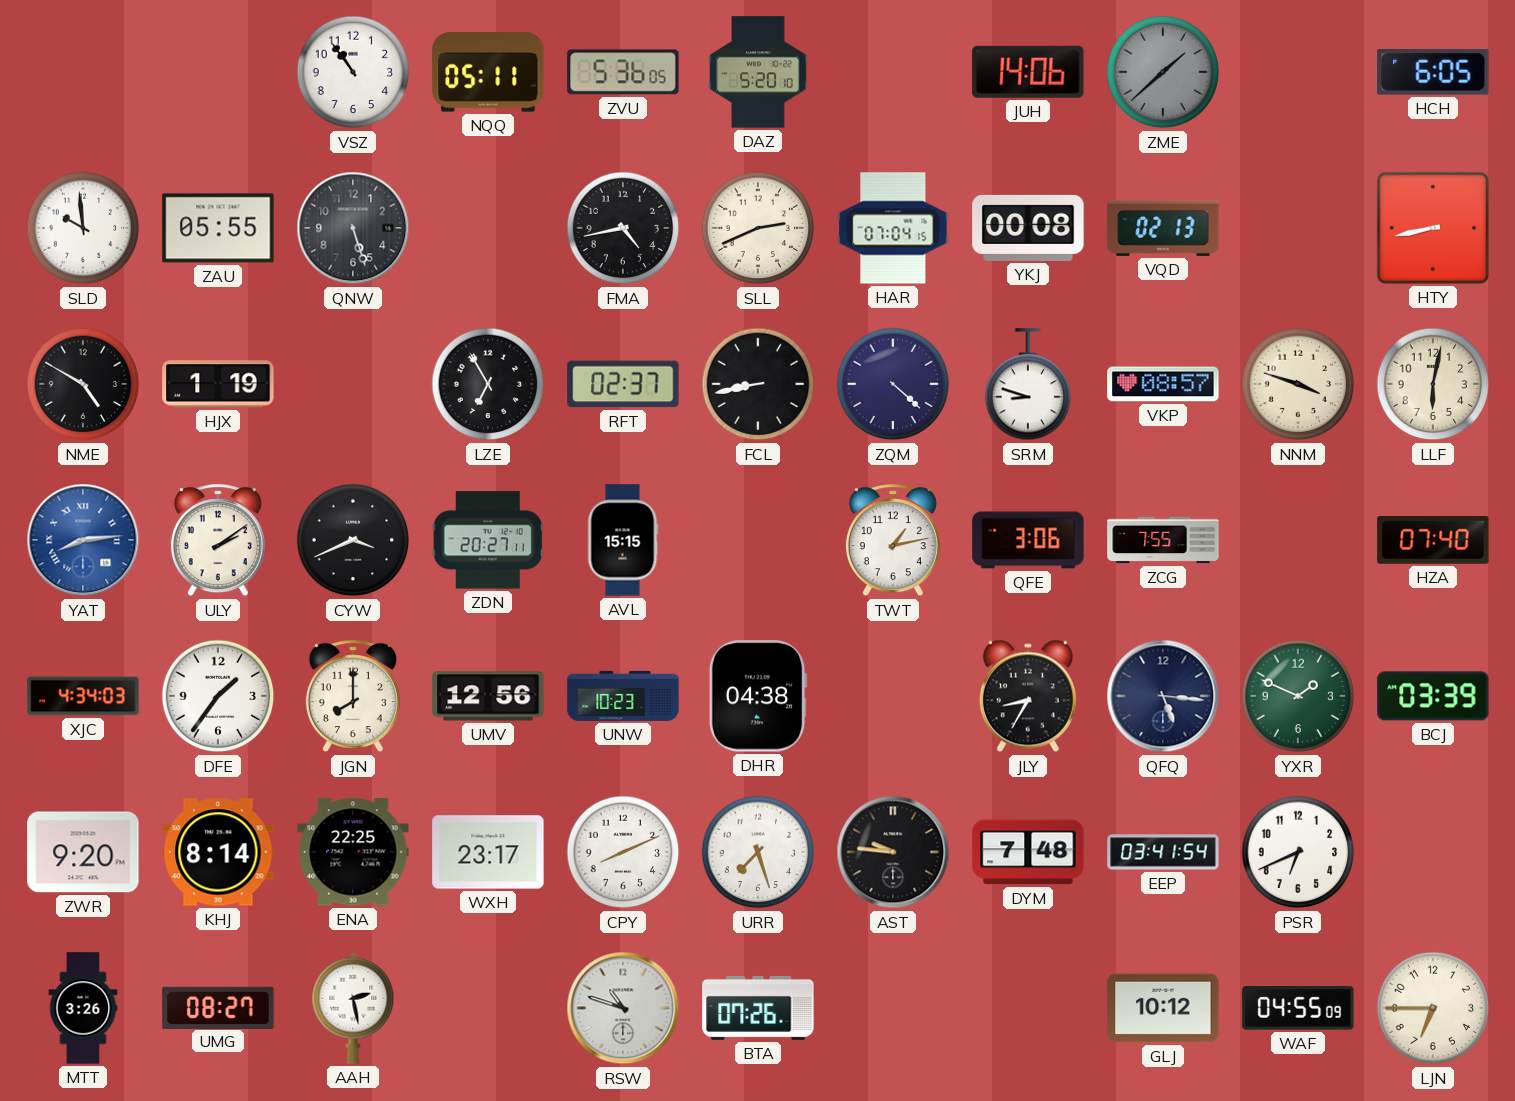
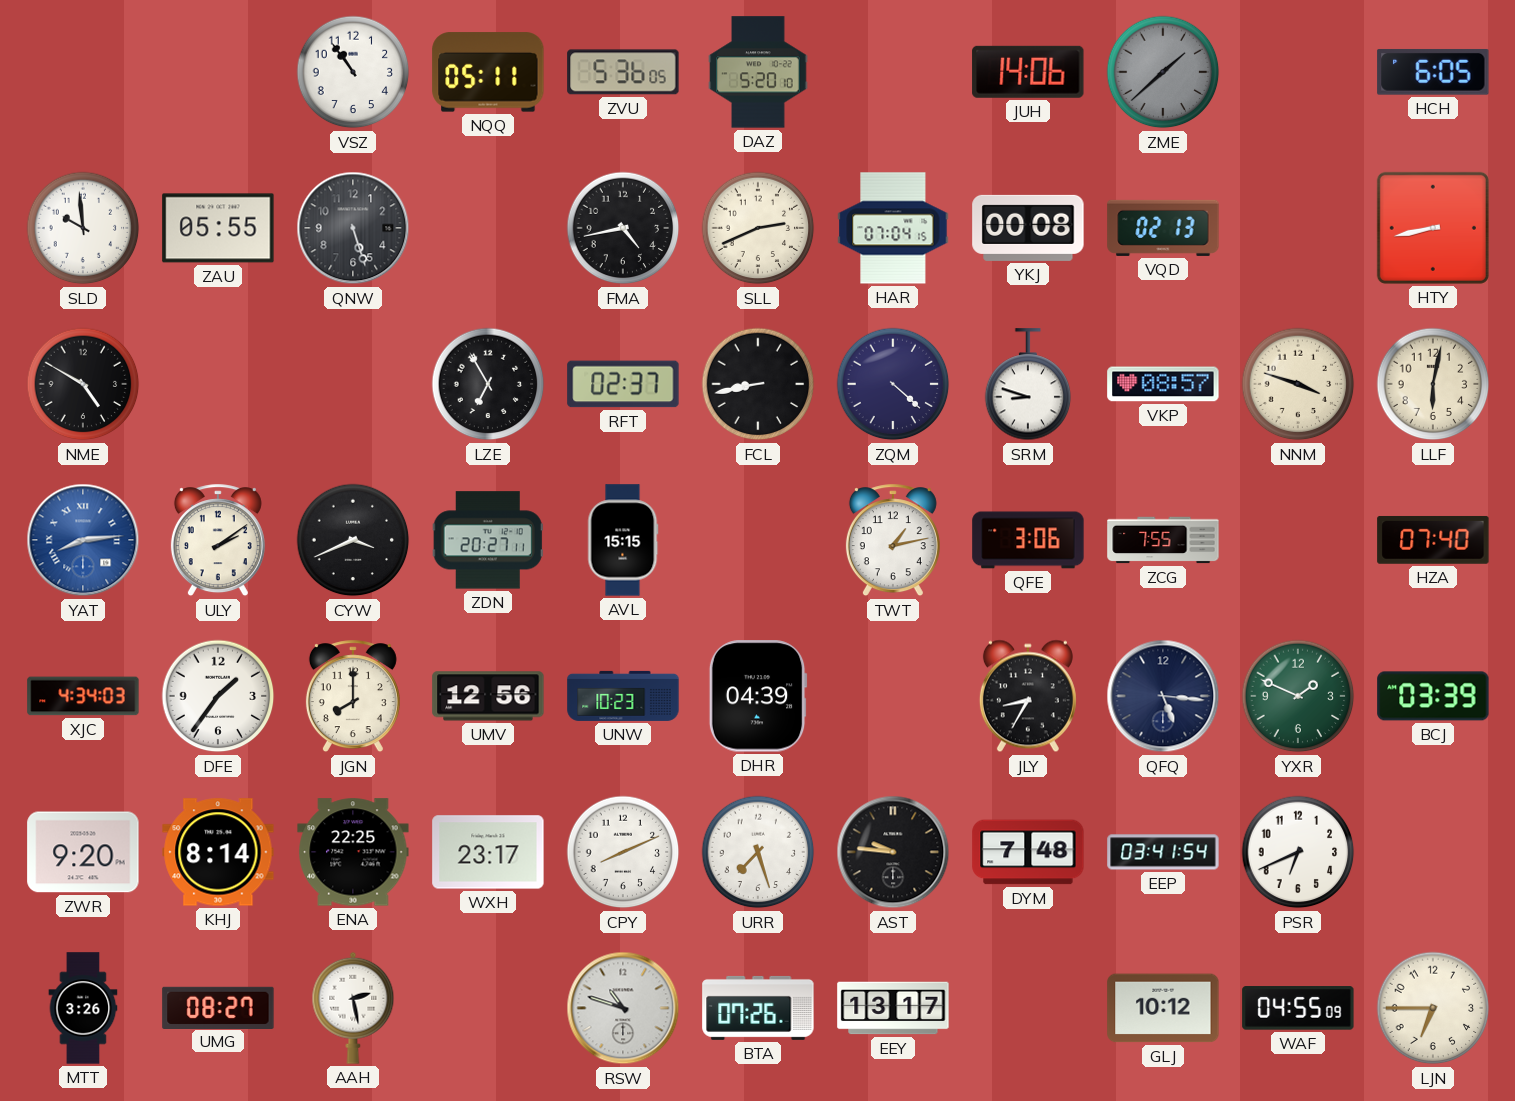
HJX: 1:19 -> none
DHR: 04:38 -> 04:39
EEY: none -> 13:17
